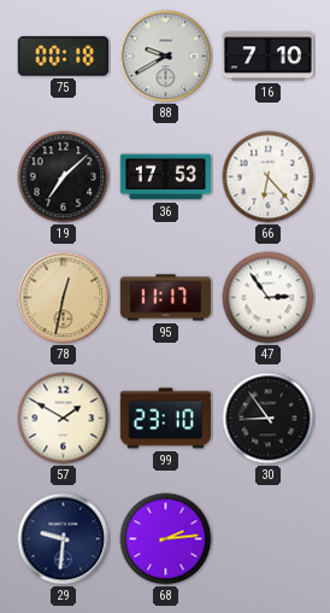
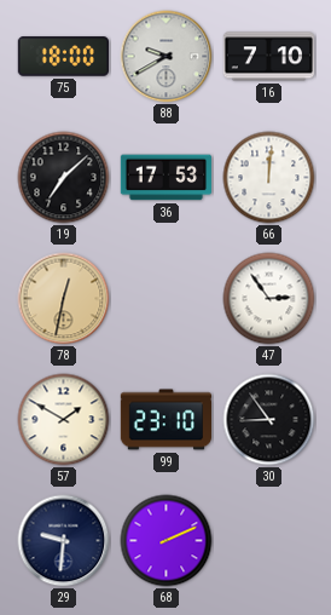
75: 00:18 -> 18:00
66: 6:23 -> 12:01
95: 11:17 -> none
68: 2:14 -> 2:11
